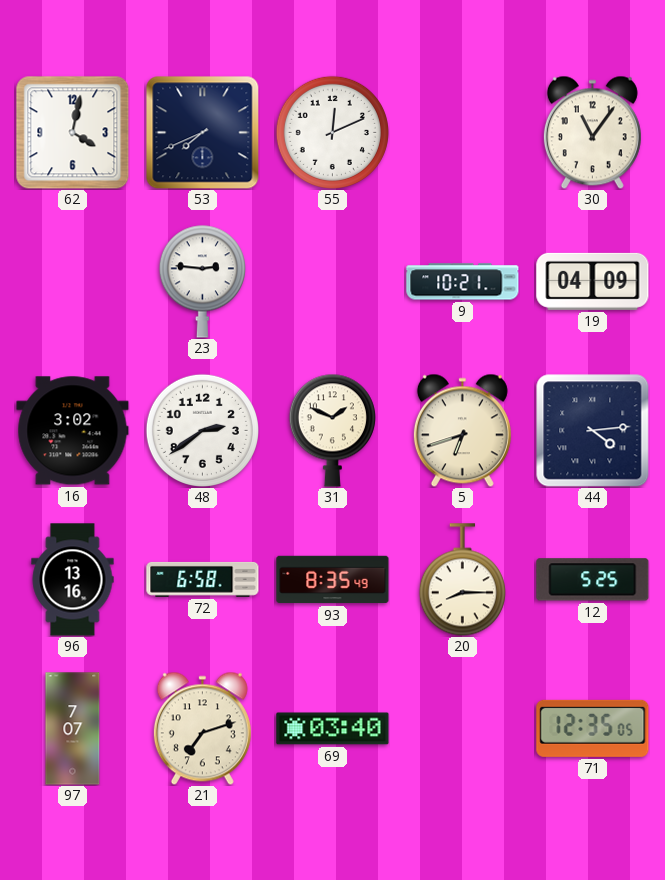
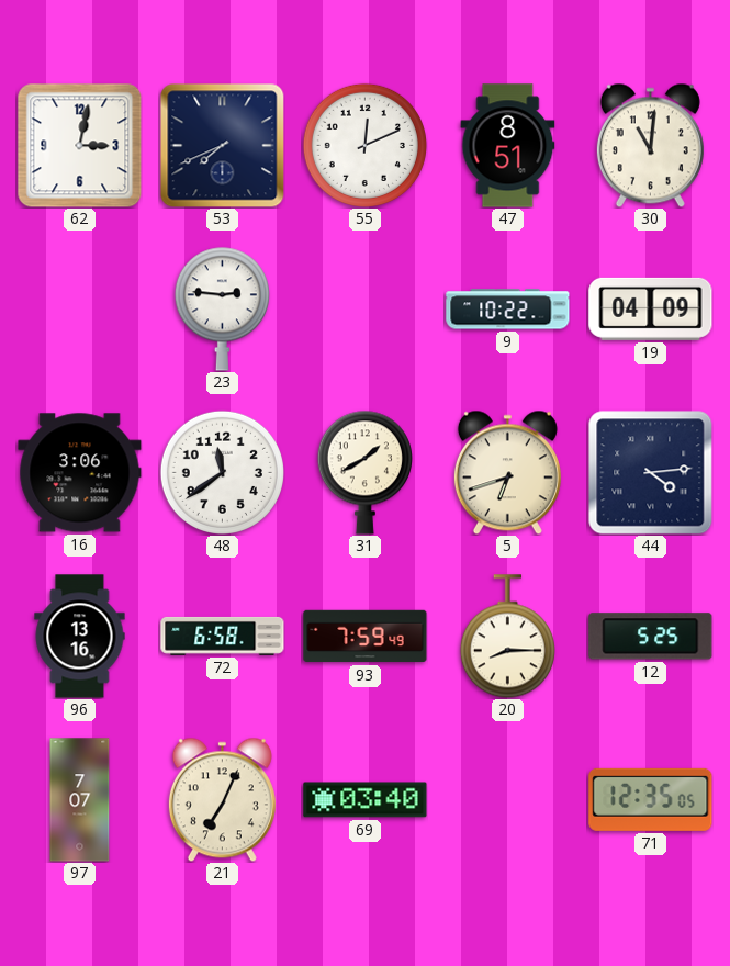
62: 4:02 -> 3:02
47: none -> 8:51
30: 11:06 -> 11:01
9: 10:21 -> 10:22
16: 3:02 -> 3:06
48: 2:39 -> 11:39
31: 1:49 -> 1:40
93: 8:35 -> 7:59
21: 7:12 -> 7:04
